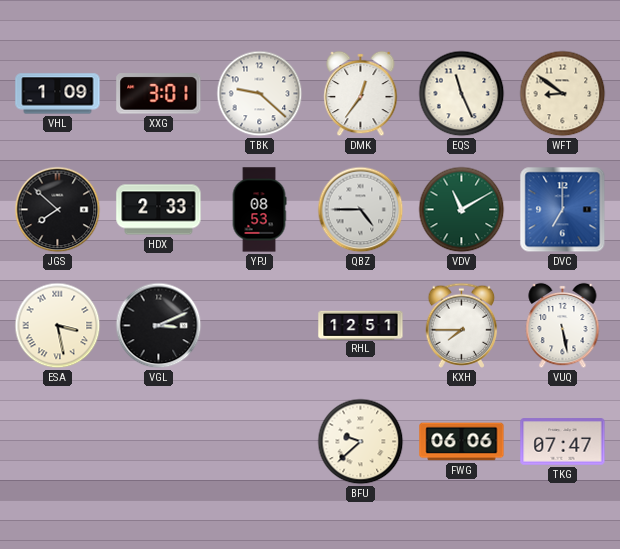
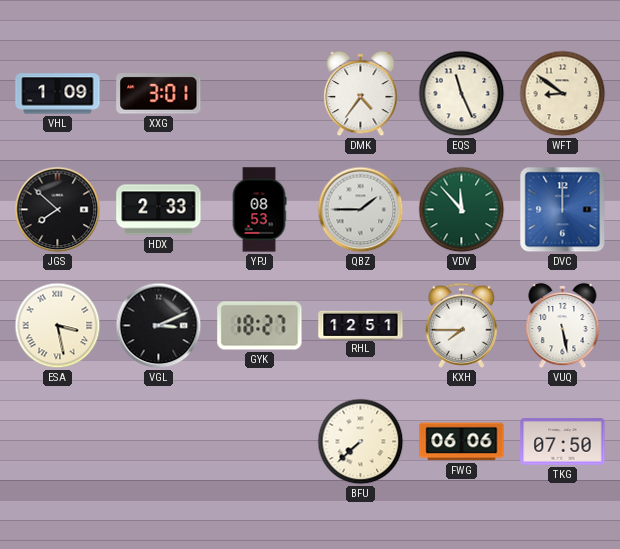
TBK: 9:22 -> none
DMK: 12:36 -> 4:36
QBZ: 4:45 -> 1:45
VDV: 11:10 -> 11:53
DVC: 7:00 -> 12:00
GYK: none -> 18:27
BFU: 9:38 -> 7:38
TKG: 07:47 -> 07:50
